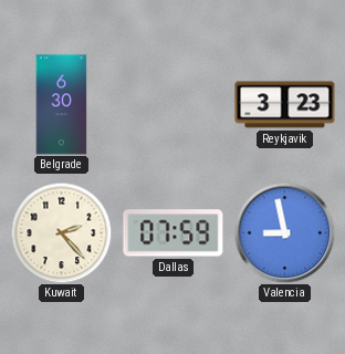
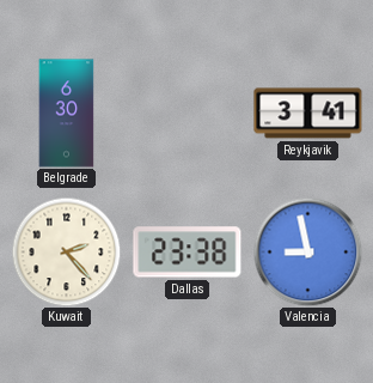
Reykjavik: 3:23 -> 3:41
Dallas: 07:59 -> 23:38
